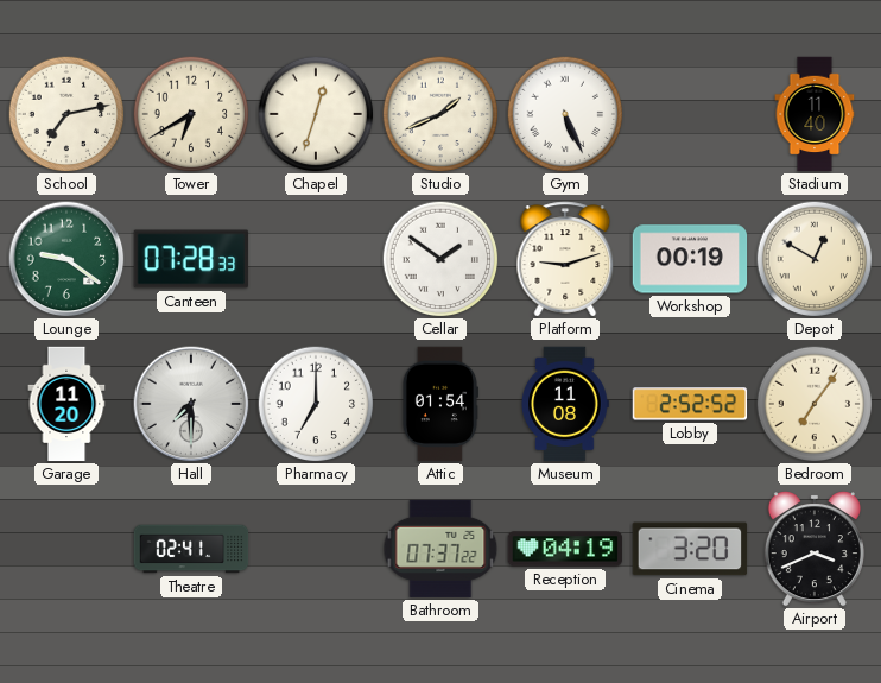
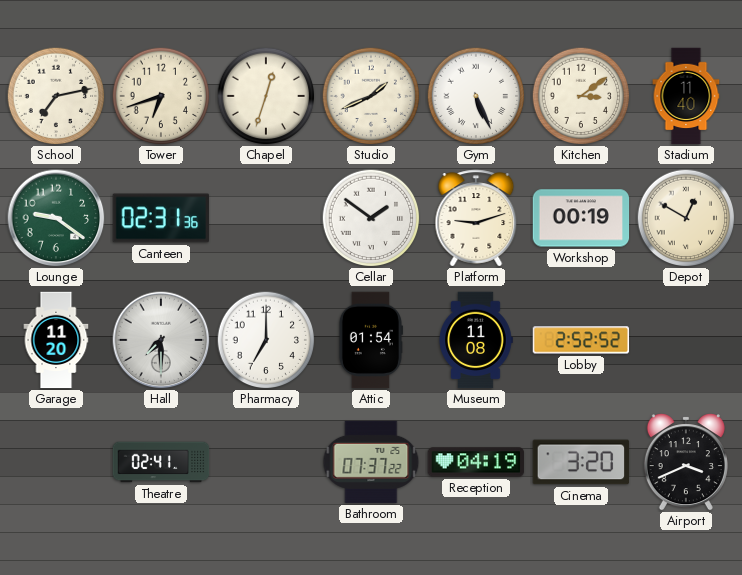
Tower: 6:40 -> 6:42
Kitchen: none -> 3:09
Canteen: 07:28 -> 02:31
Bedroom: 7:06 -> none
